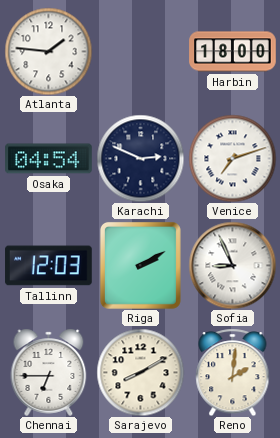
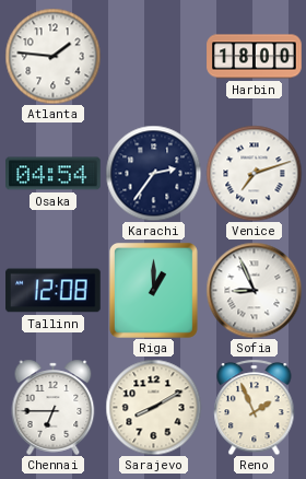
Karachi: 2:49 -> 2:36
Tallinn: 12:03 -> 12:08
Riga: 2:10 -> 1:00
Reno: 2:01 -> 1:56
